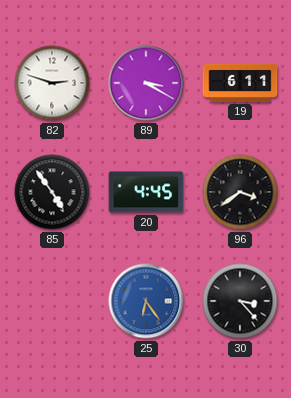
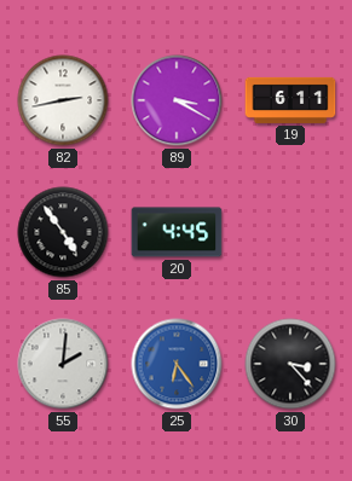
82: 2:48 -> 2:43
96: 3:39 -> none
55: none -> 2:01
